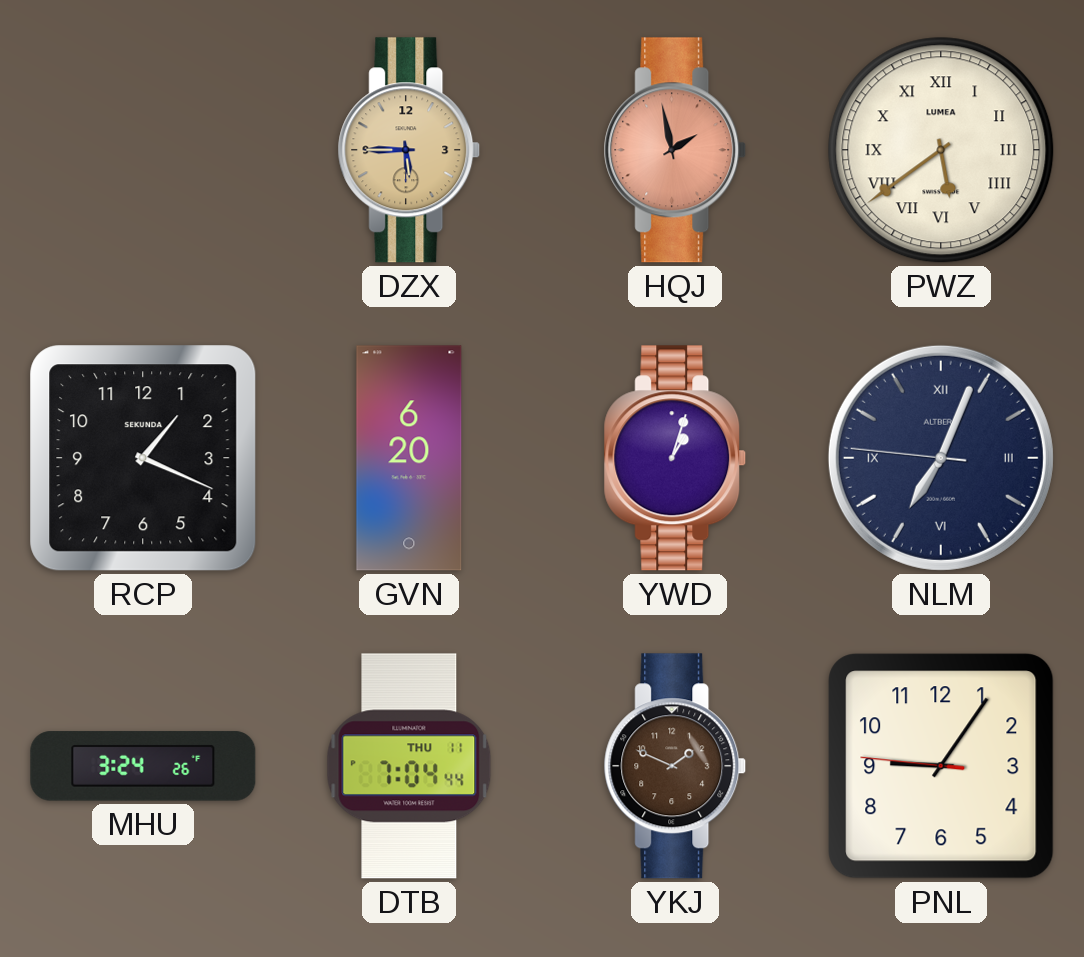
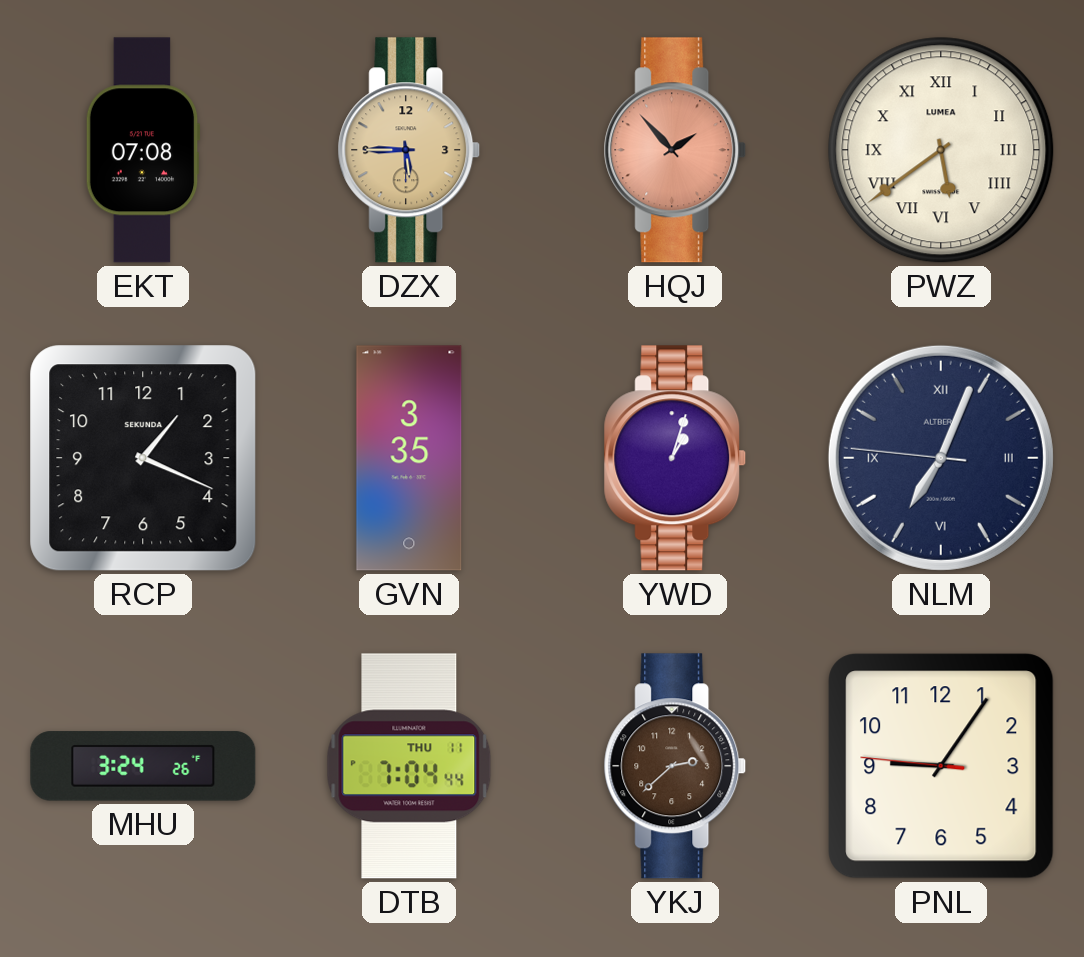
EKT: none -> 07:08
HQJ: 1:58 -> 1:53
GVN: 6:20 -> 3:35
YKJ: 1:49 -> 2:38
